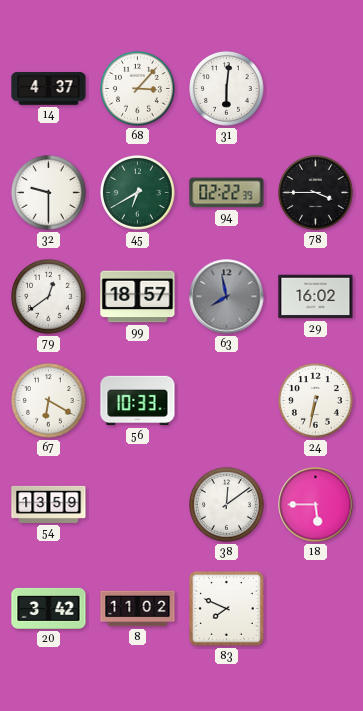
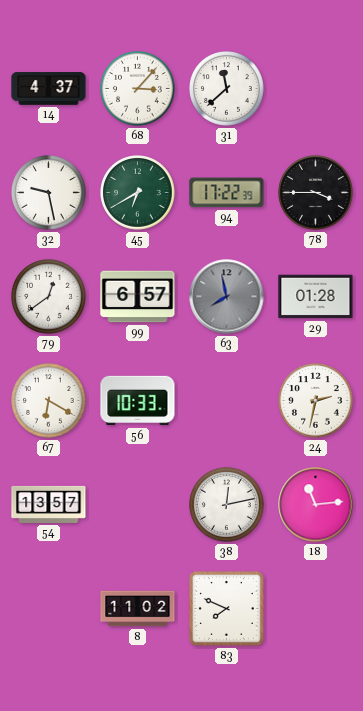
31: 6:01 -> 11:38
32: 9:30 -> 9:28
94: 02:22 -> 17:22
99: 18:57 -> 6:57
29: 16:02 -> 01:28
24: 6:32 -> 2:32
54: 13:59 -> 13:57
38: 12:09 -> 12:13
18: 5:45 -> 11:14
20: 3:42 -> none
